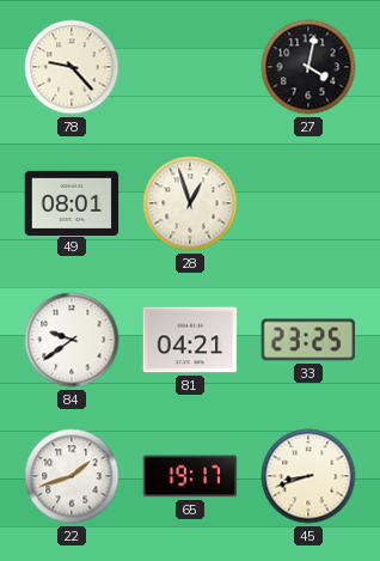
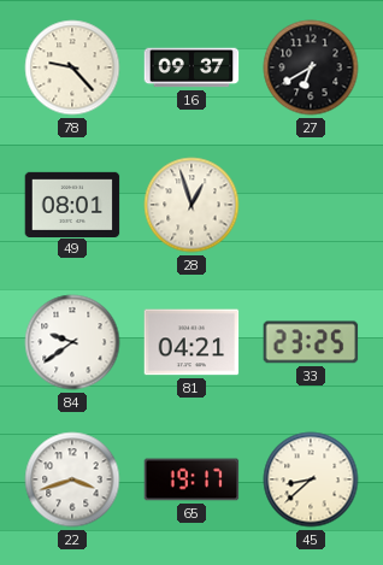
16: none -> 09:37
27: 4:02 -> 6:40
22: 1:42 -> 3:42
45: 8:42 -> 8:38
